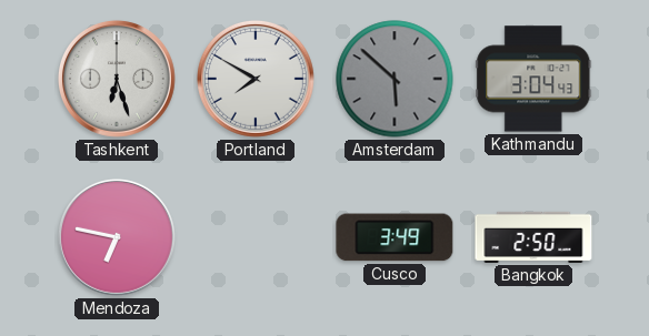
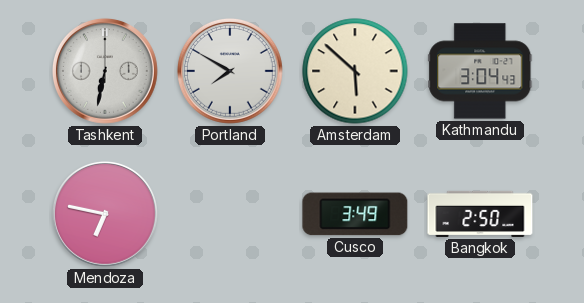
Tashkent: 6:27 -> 6:32
Amsterdam dial: grey -> cream
